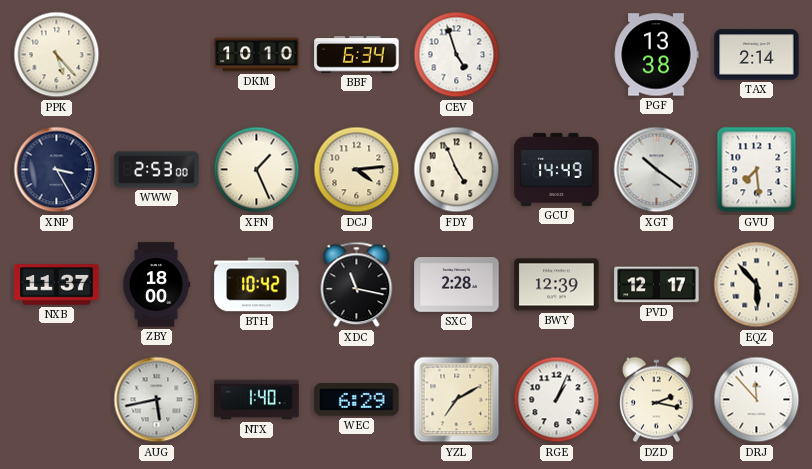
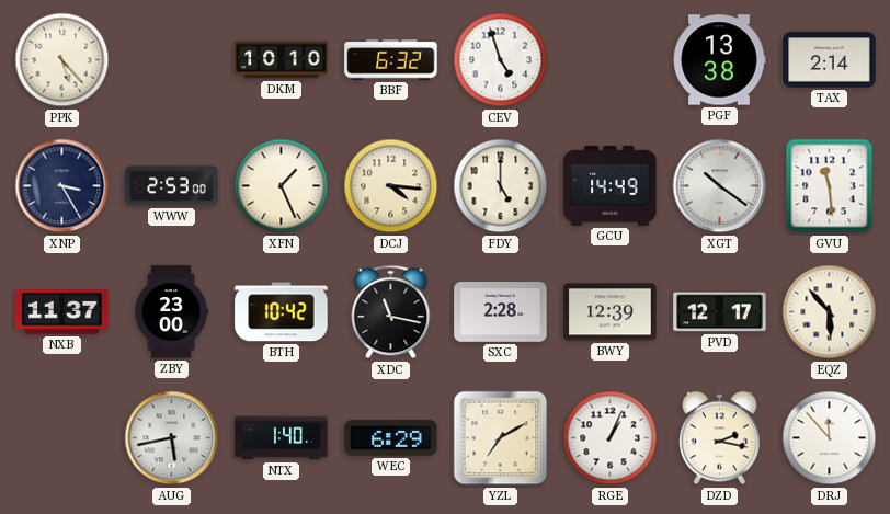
BBF: 6:34 -> 6:32
DCJ: 4:14 -> 4:16
FDY: 4:56 -> 5:00
GVU: 7:29 -> 11:29
ZBY: 18:00 -> 23:00
